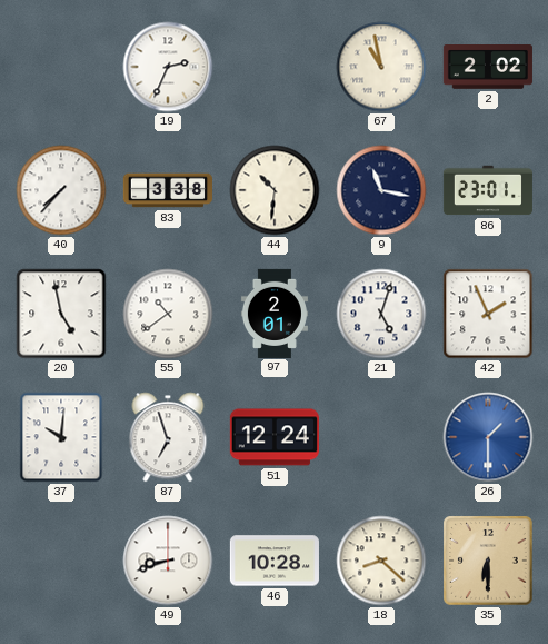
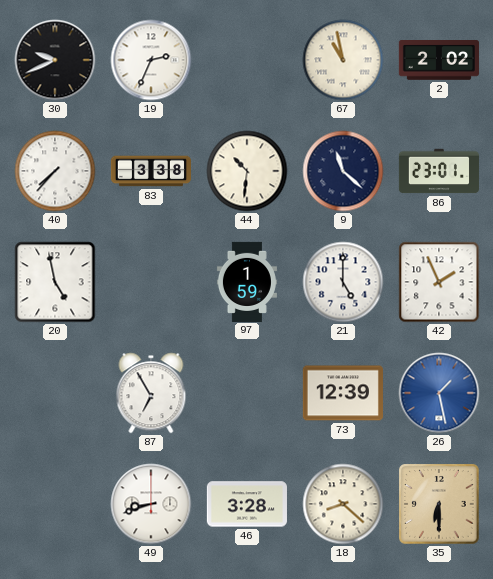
30: none -> 9:41
9: 11:17 -> 11:22
55: 10:39 -> none
97: 2:01 -> 1:59
21: 5:03 -> 5:00
37: 10:01 -> none
87: 6:57 -> 6:55
51: 12:24 -> none
73: none -> 12:39
26: 1:30 -> 1:28
46: 10:28 -> 3:28
